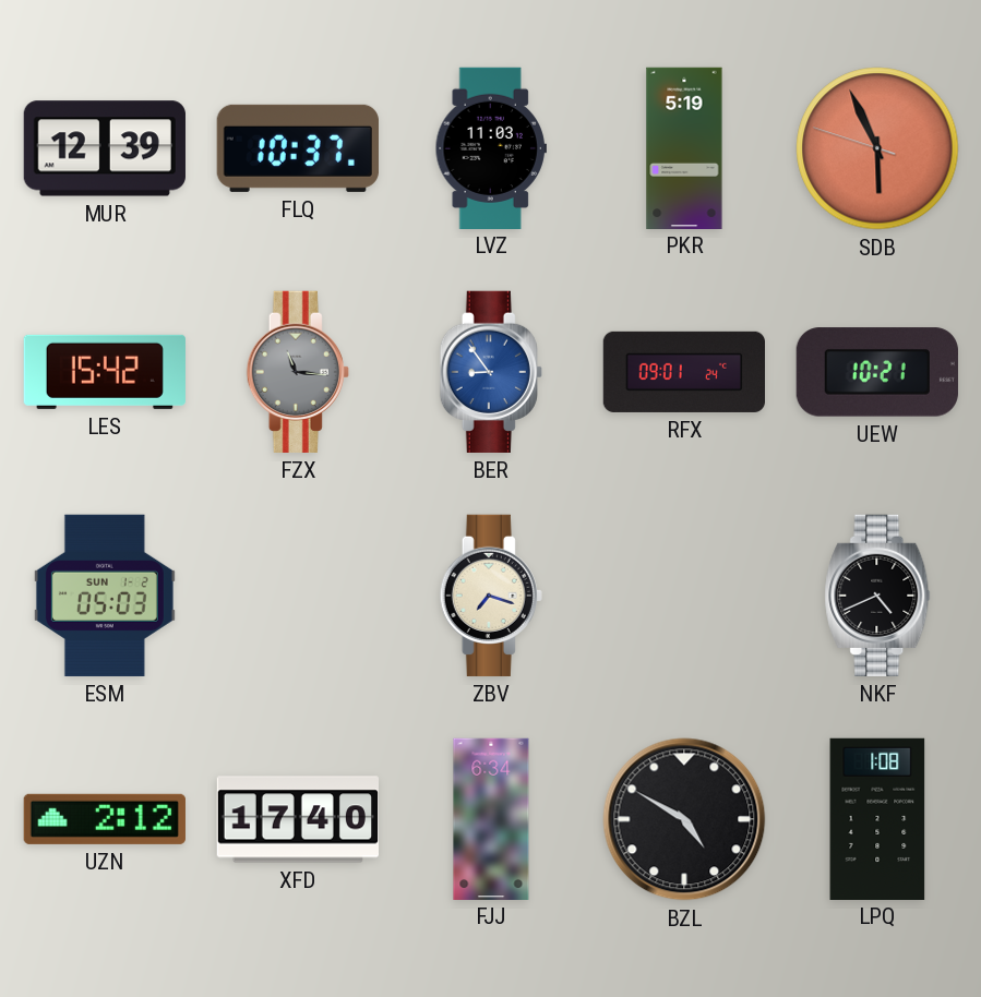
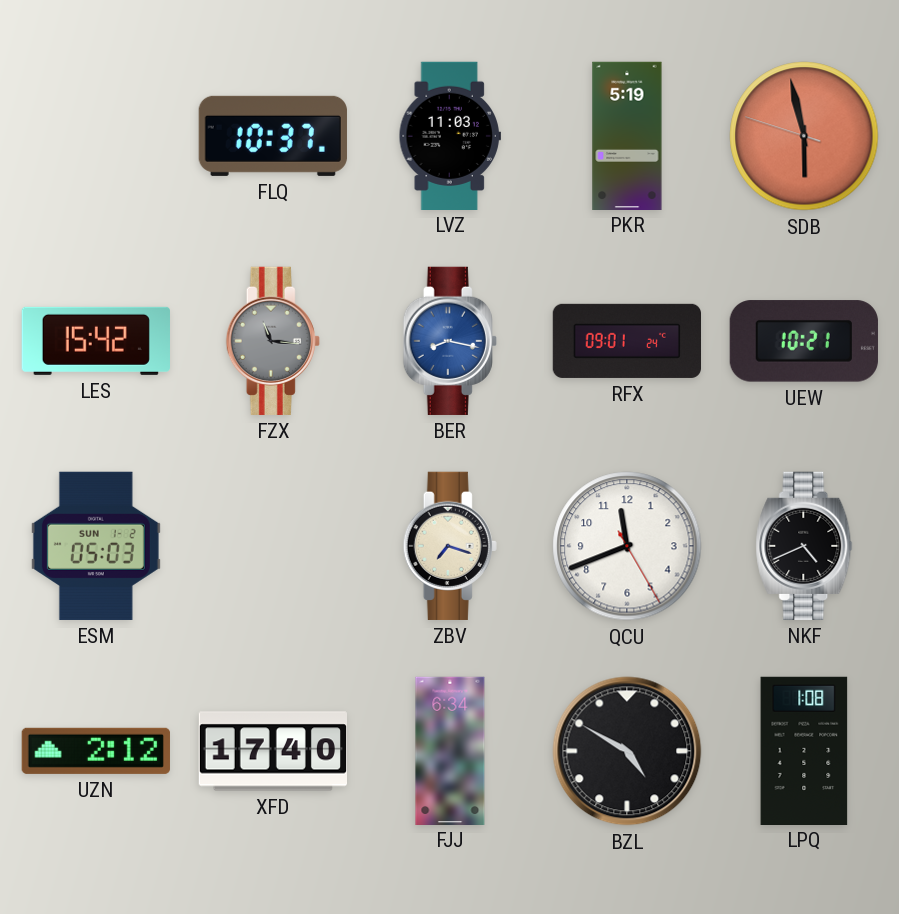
MUR: 12:39 -> none
SDB: 5:55 -> 5:57
BER: 8:54 -> 8:17
QCU: none -> 11:41
